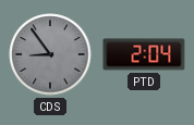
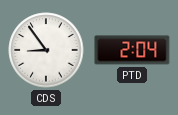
CDS dial: grey -> white
